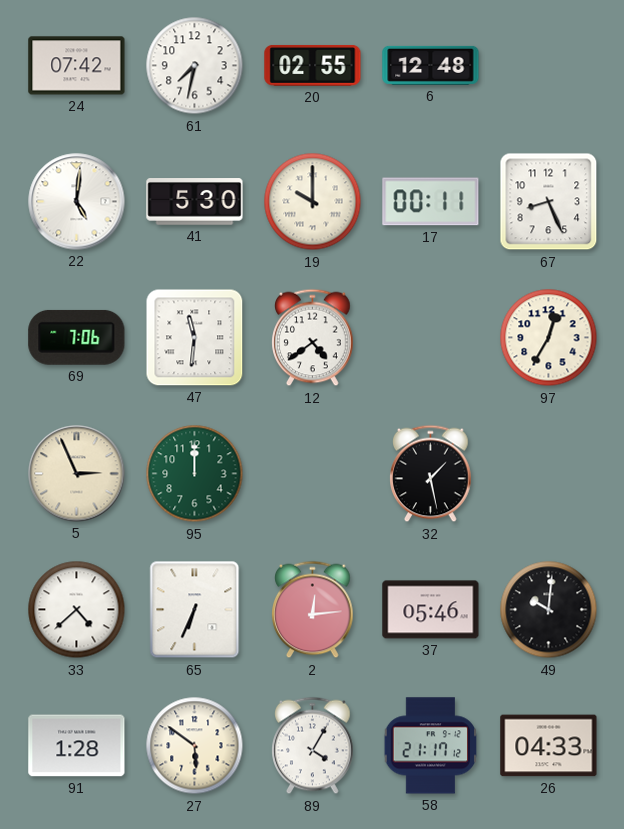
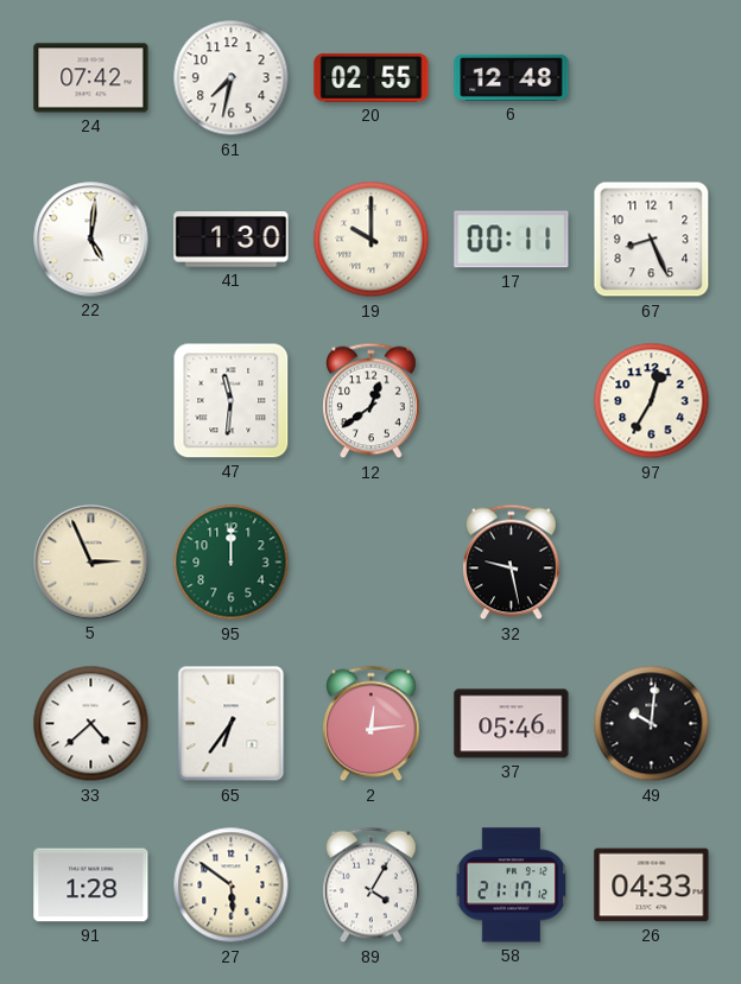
41: 5:30 -> 1:30
69: 7:06 -> none
12: 4:39 -> 12:39
32: 1:28 -> 9:28
65: 6:34 -> 6:36
